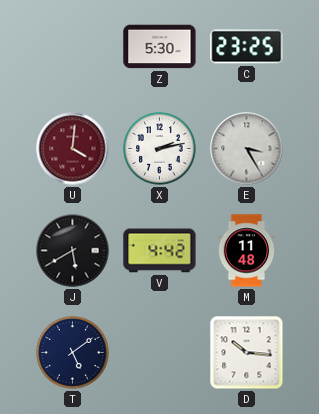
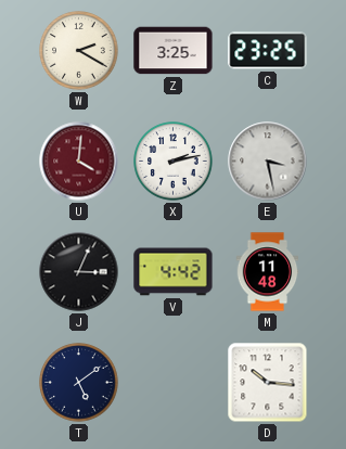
W: none -> 2:20
Z: 5:30 -> 3:25
E: 3:25 -> 3:28
J: 5:40 -> 3:04
